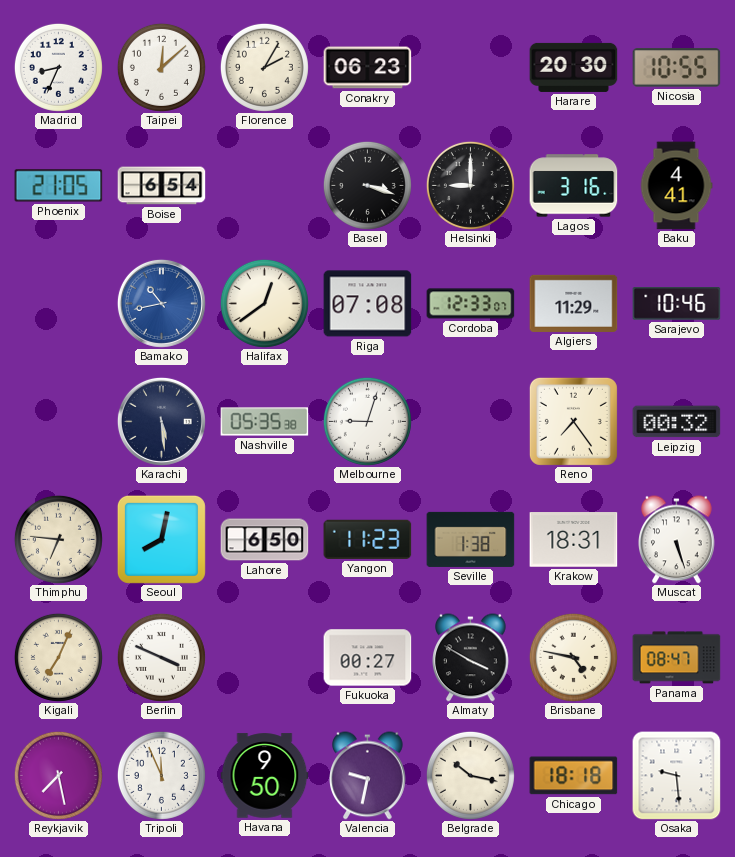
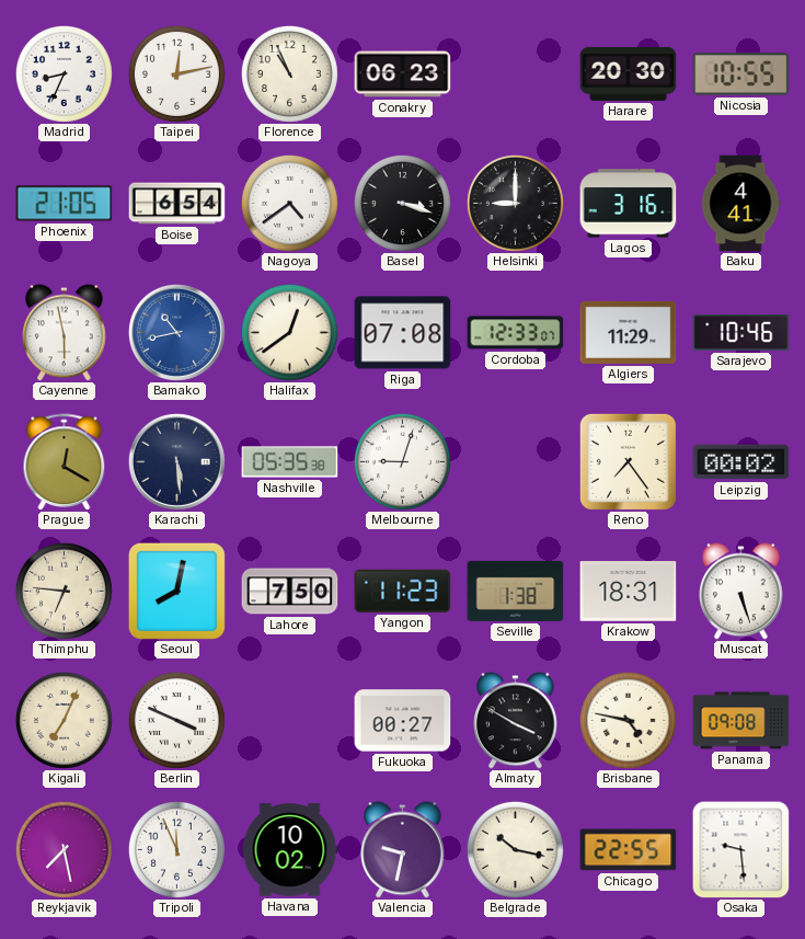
Taipei: 12:08 -> 12:13
Florence: 2:05 -> 10:56
Nagoya: none -> 4:39
Cayenne: none -> 5:58
Prague: none -> 12:20
Leipzig: 00:32 -> 00:02
Lahore: 6:50 -> 7:50
Panama: 08:47 -> 09:08
Havana: 9:50 -> 10:02
Chicago: 18:18 -> 22:55
